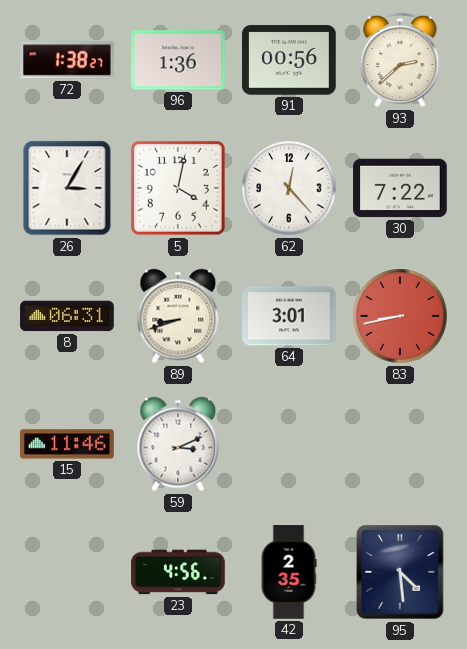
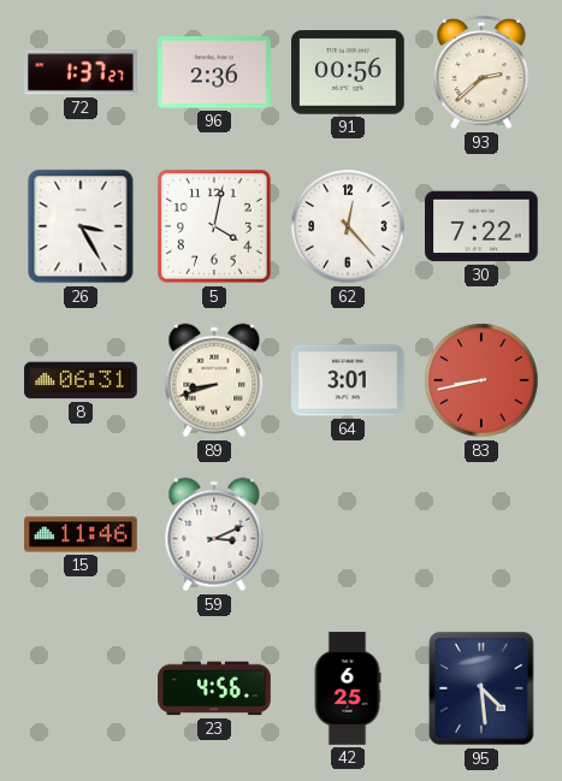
72: 1:38 -> 1:37
96: 1:36 -> 2:36
26: 3:05 -> 3:25
42: 2:35 -> 6:25
